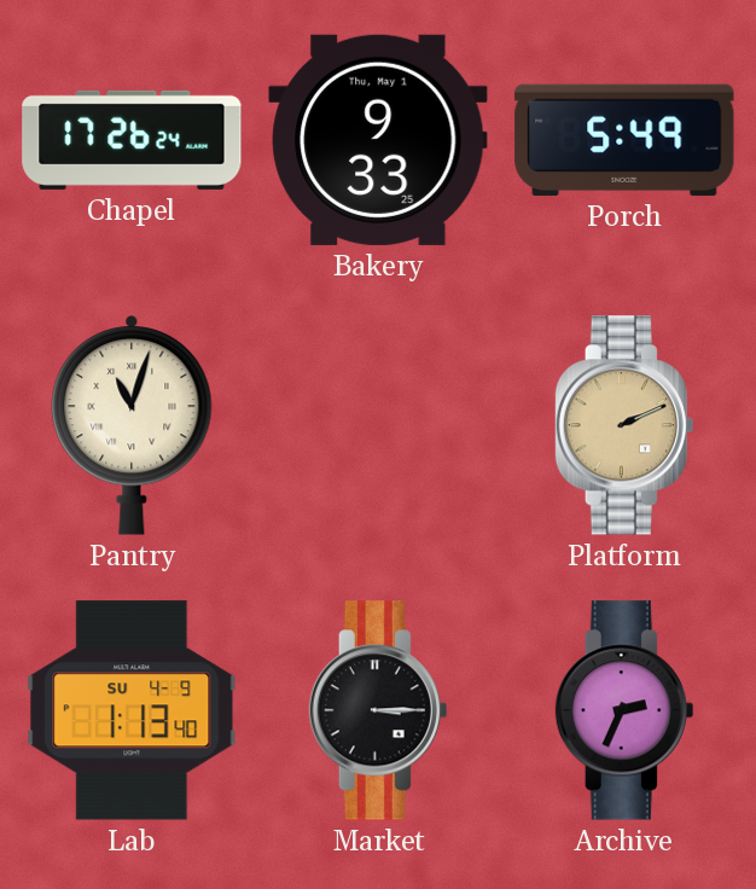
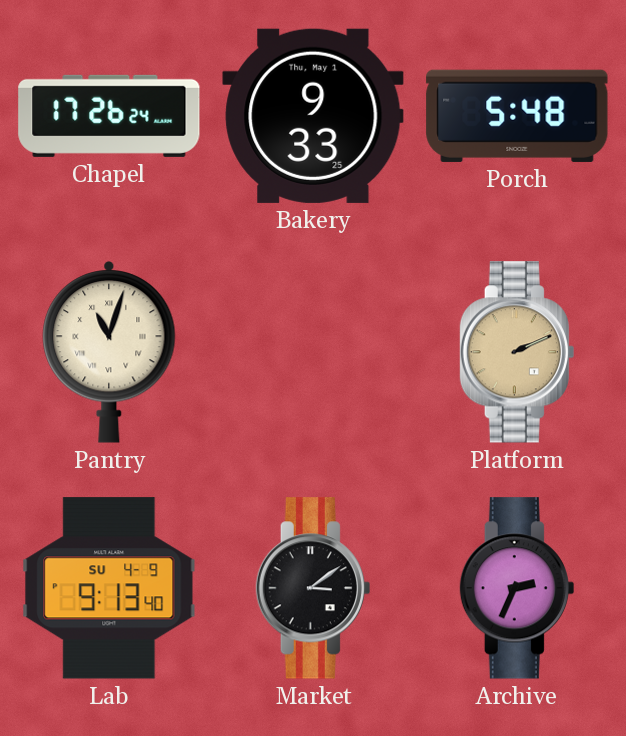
Porch: 5:49 -> 5:48
Lab: 1:13 -> 9:13
Market: 3:15 -> 3:09
